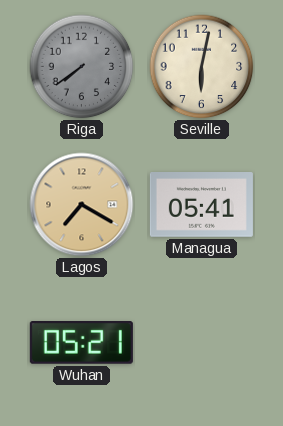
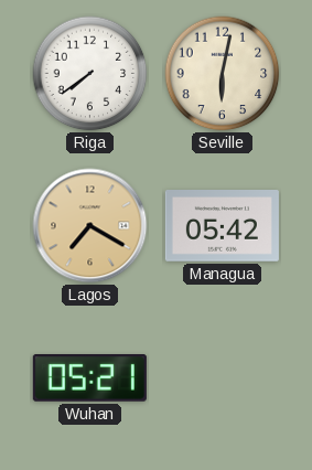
Riga dial: grey -> white
Managua: 05:41 -> 05:42
